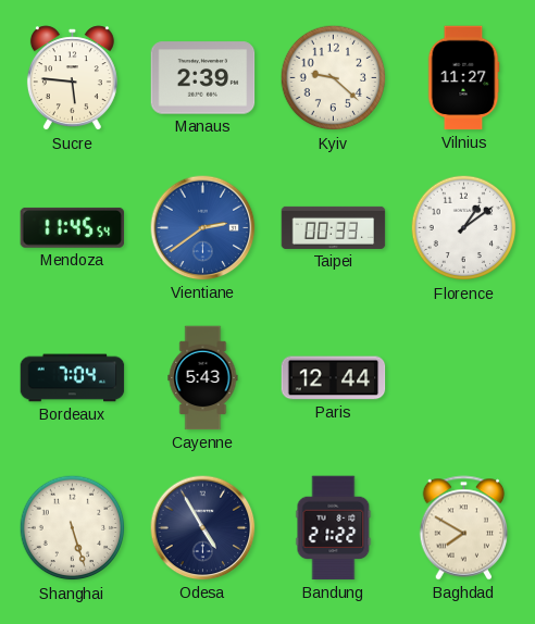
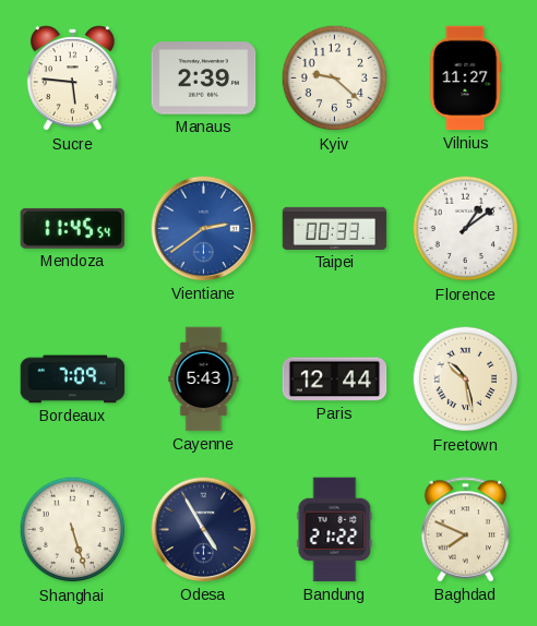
Bordeaux: 7:04 -> 7:09
Freetown: none -> 10:28
Baghdad: 7:50 -> 7:49
